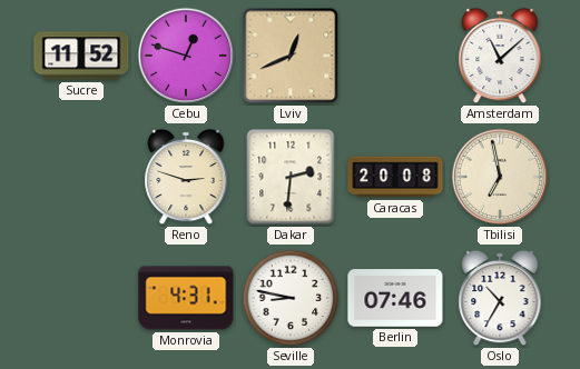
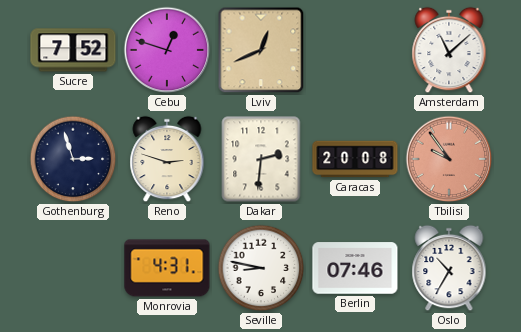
Sucre: 11:52 -> 7:52
Gothenburg: none -> 2:57
Tbilisi: 6:58 -> 9:54
Tbilisi dial: cream -> salmon
